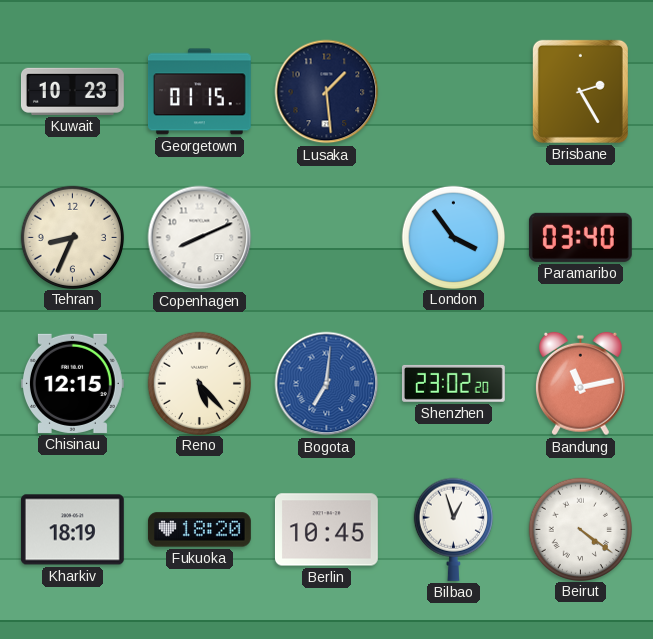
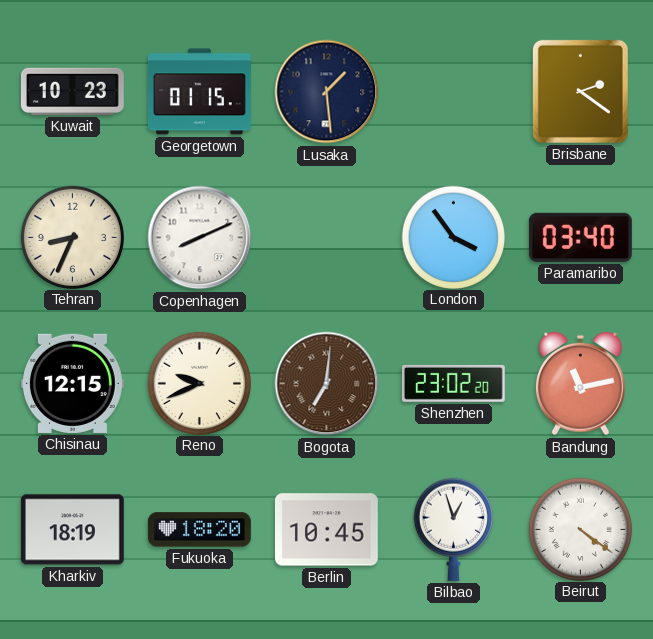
Brisbane: 2:25 -> 2:21
Reno: 5:23 -> 9:41
Bogota dial: blue -> brown
